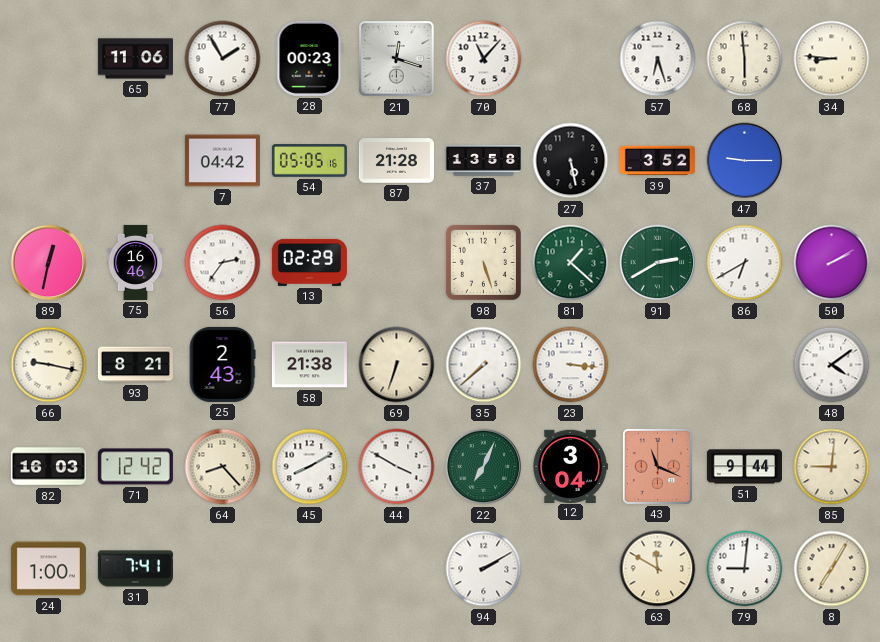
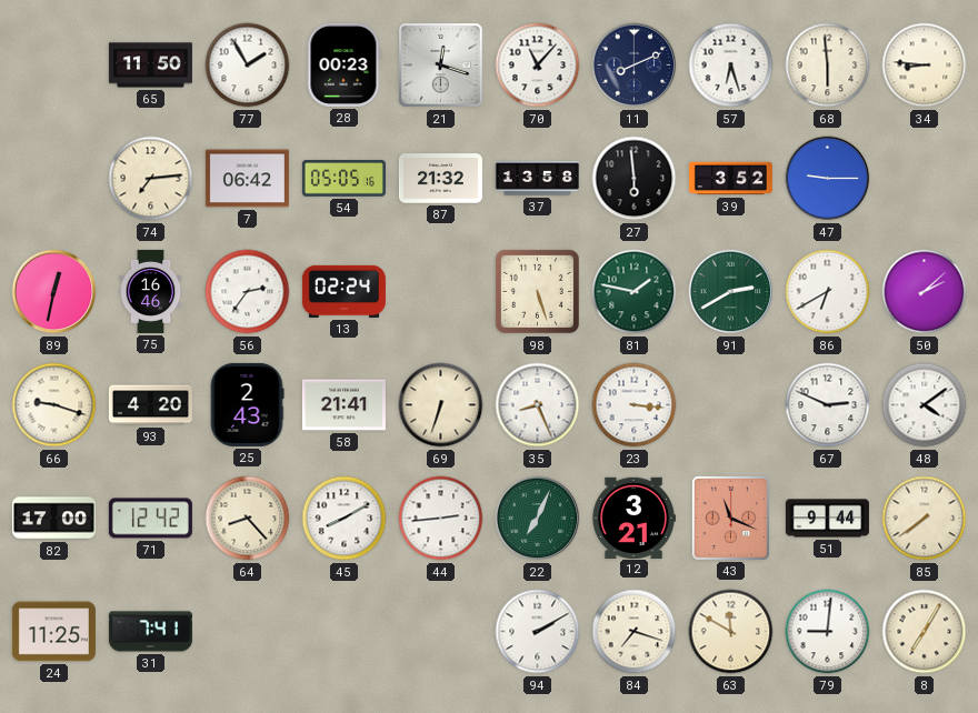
65: 11:06 -> 11:50
11: none -> 8:11
74: none -> 7:14
7: 04:42 -> 06:42
87: 21:28 -> 21:32
27: 5:28 -> 5:59
13: 02:29 -> 02:24
81: 1:22 -> 1:47
50: 2:10 -> 2:08
66: 9:17 -> 9:18
93: 8:21 -> 4:20
58: 21:38 -> 21:41
35: 7:38 -> 8:26
67: none -> 2:49
82: 16:03 -> 17:00
44: 3:50 -> 2:44
12: 3:04 -> 3:21
85: 9:01 -> 7:39
24: 1:00 -> 11:25
84: none -> 7:18
